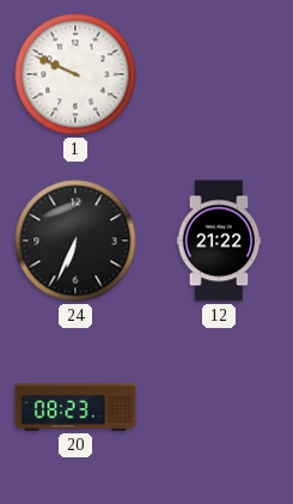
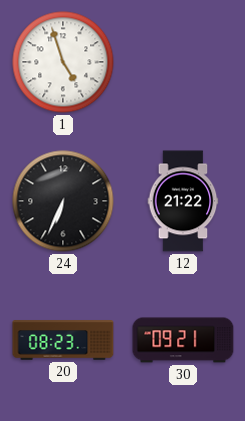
1: 9:49 -> 4:57
30: none -> 09:21
